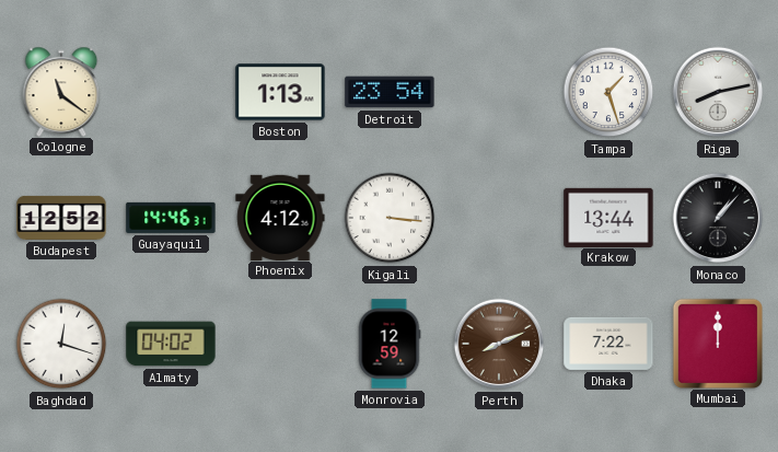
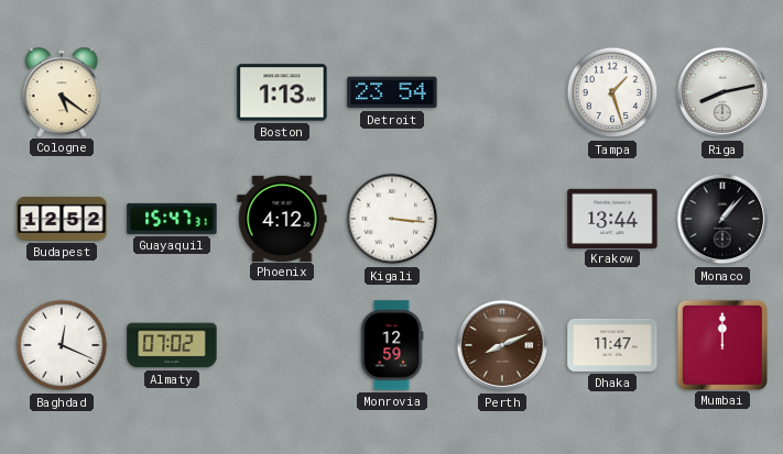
Cologne: 11:21 -> 5:21
Guayaquil: 14:46 -> 15:47
Baghdad: 12:18 -> 12:19
Almaty: 04:02 -> 07:02
Dhaka: 7:22 -> 11:47
